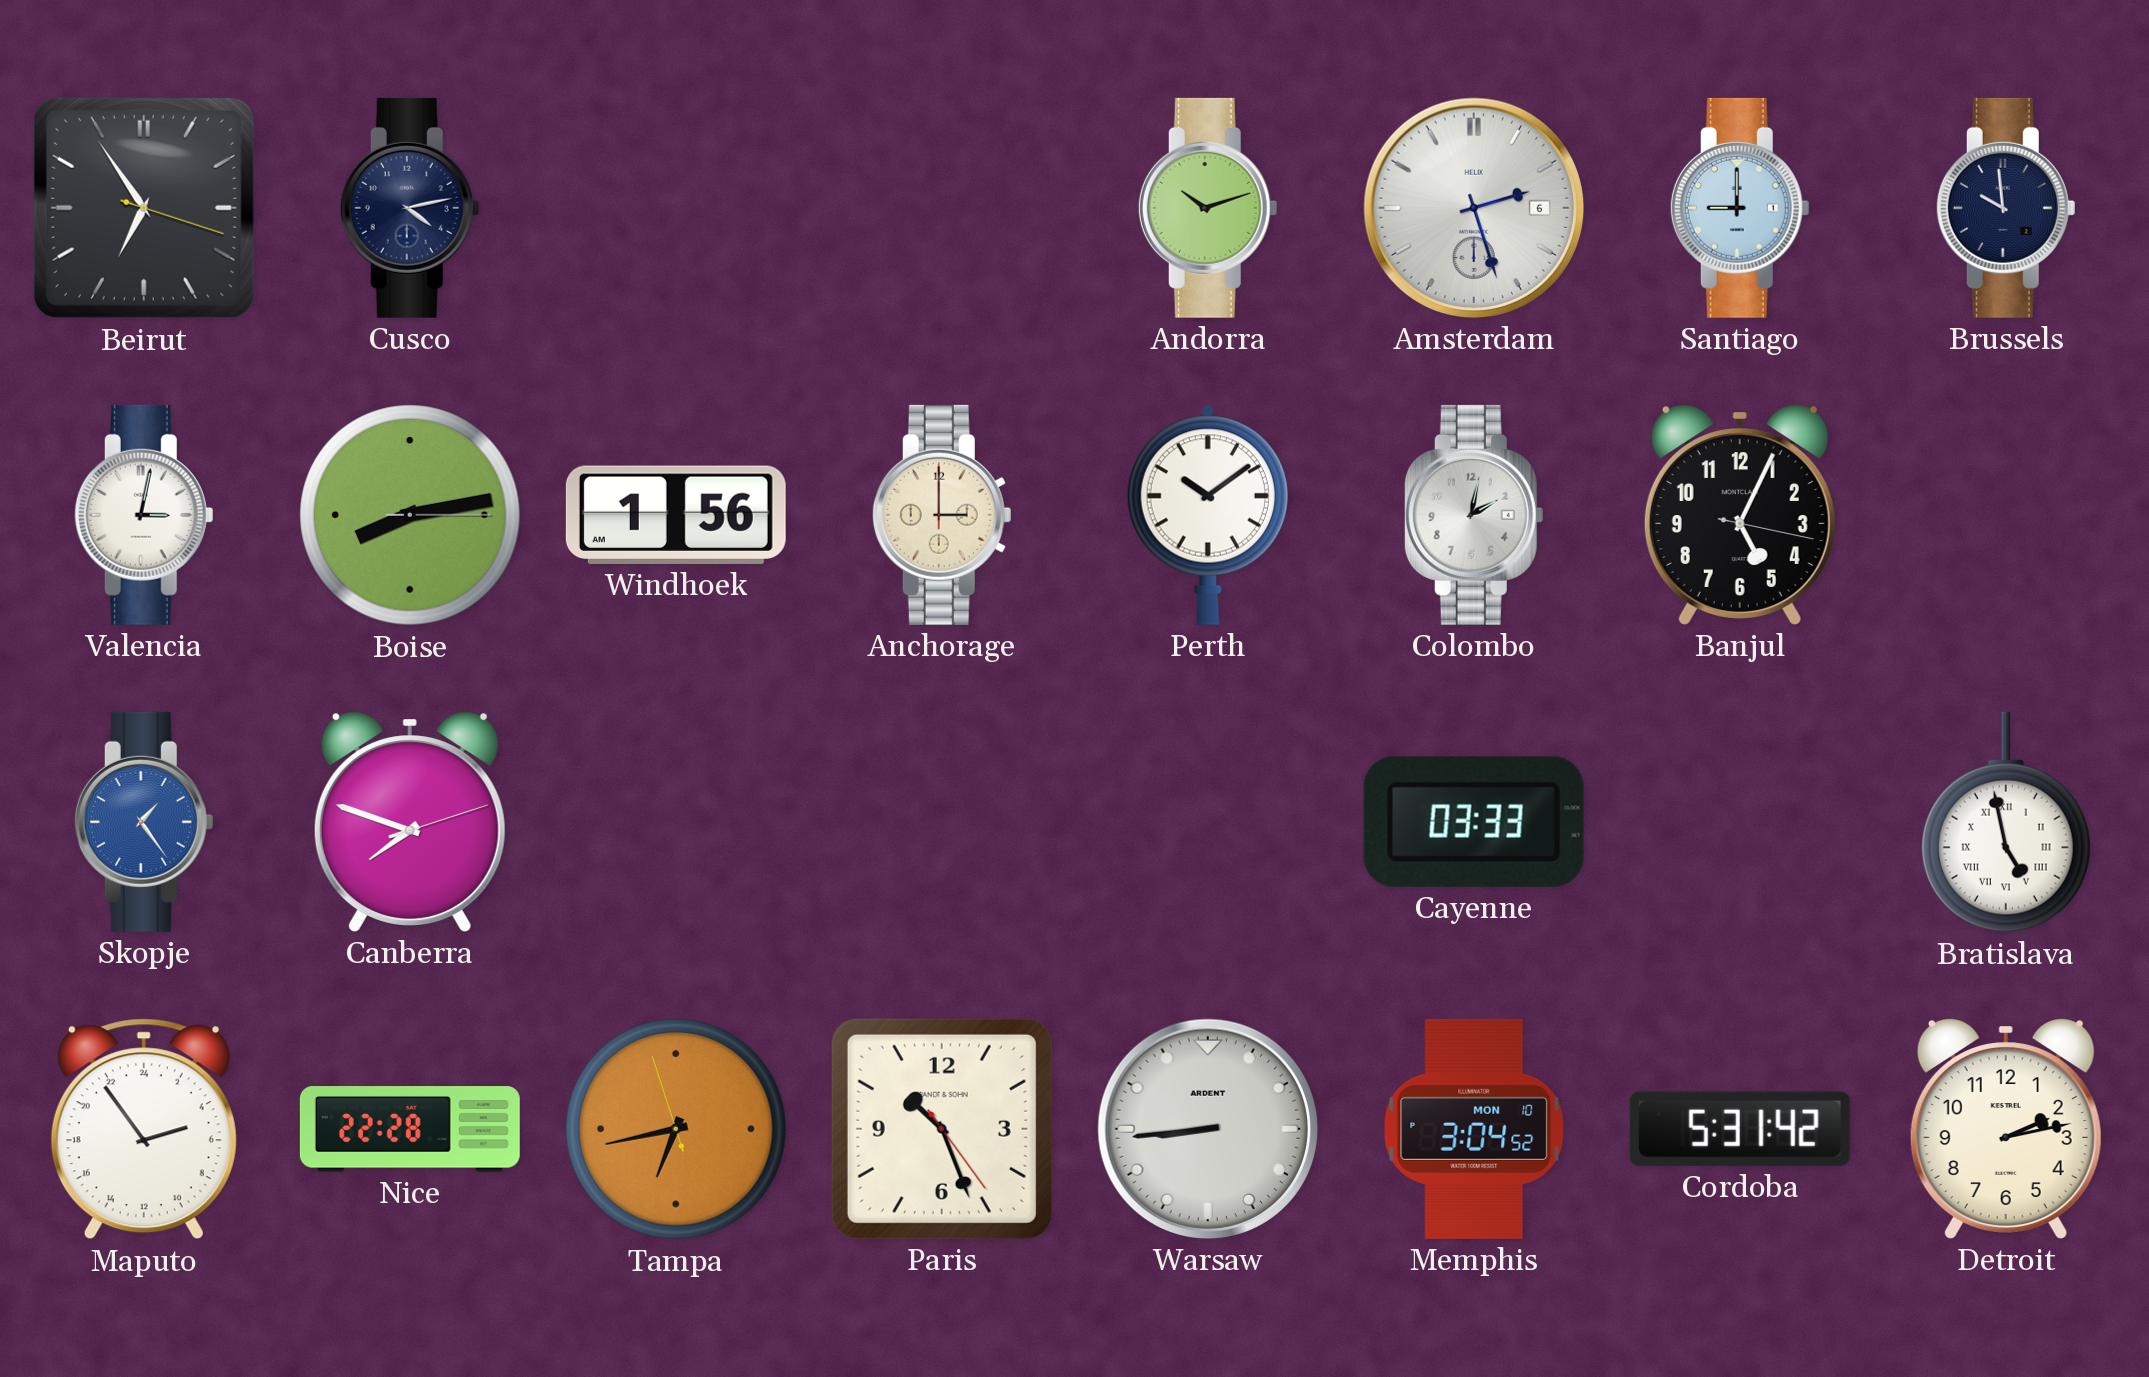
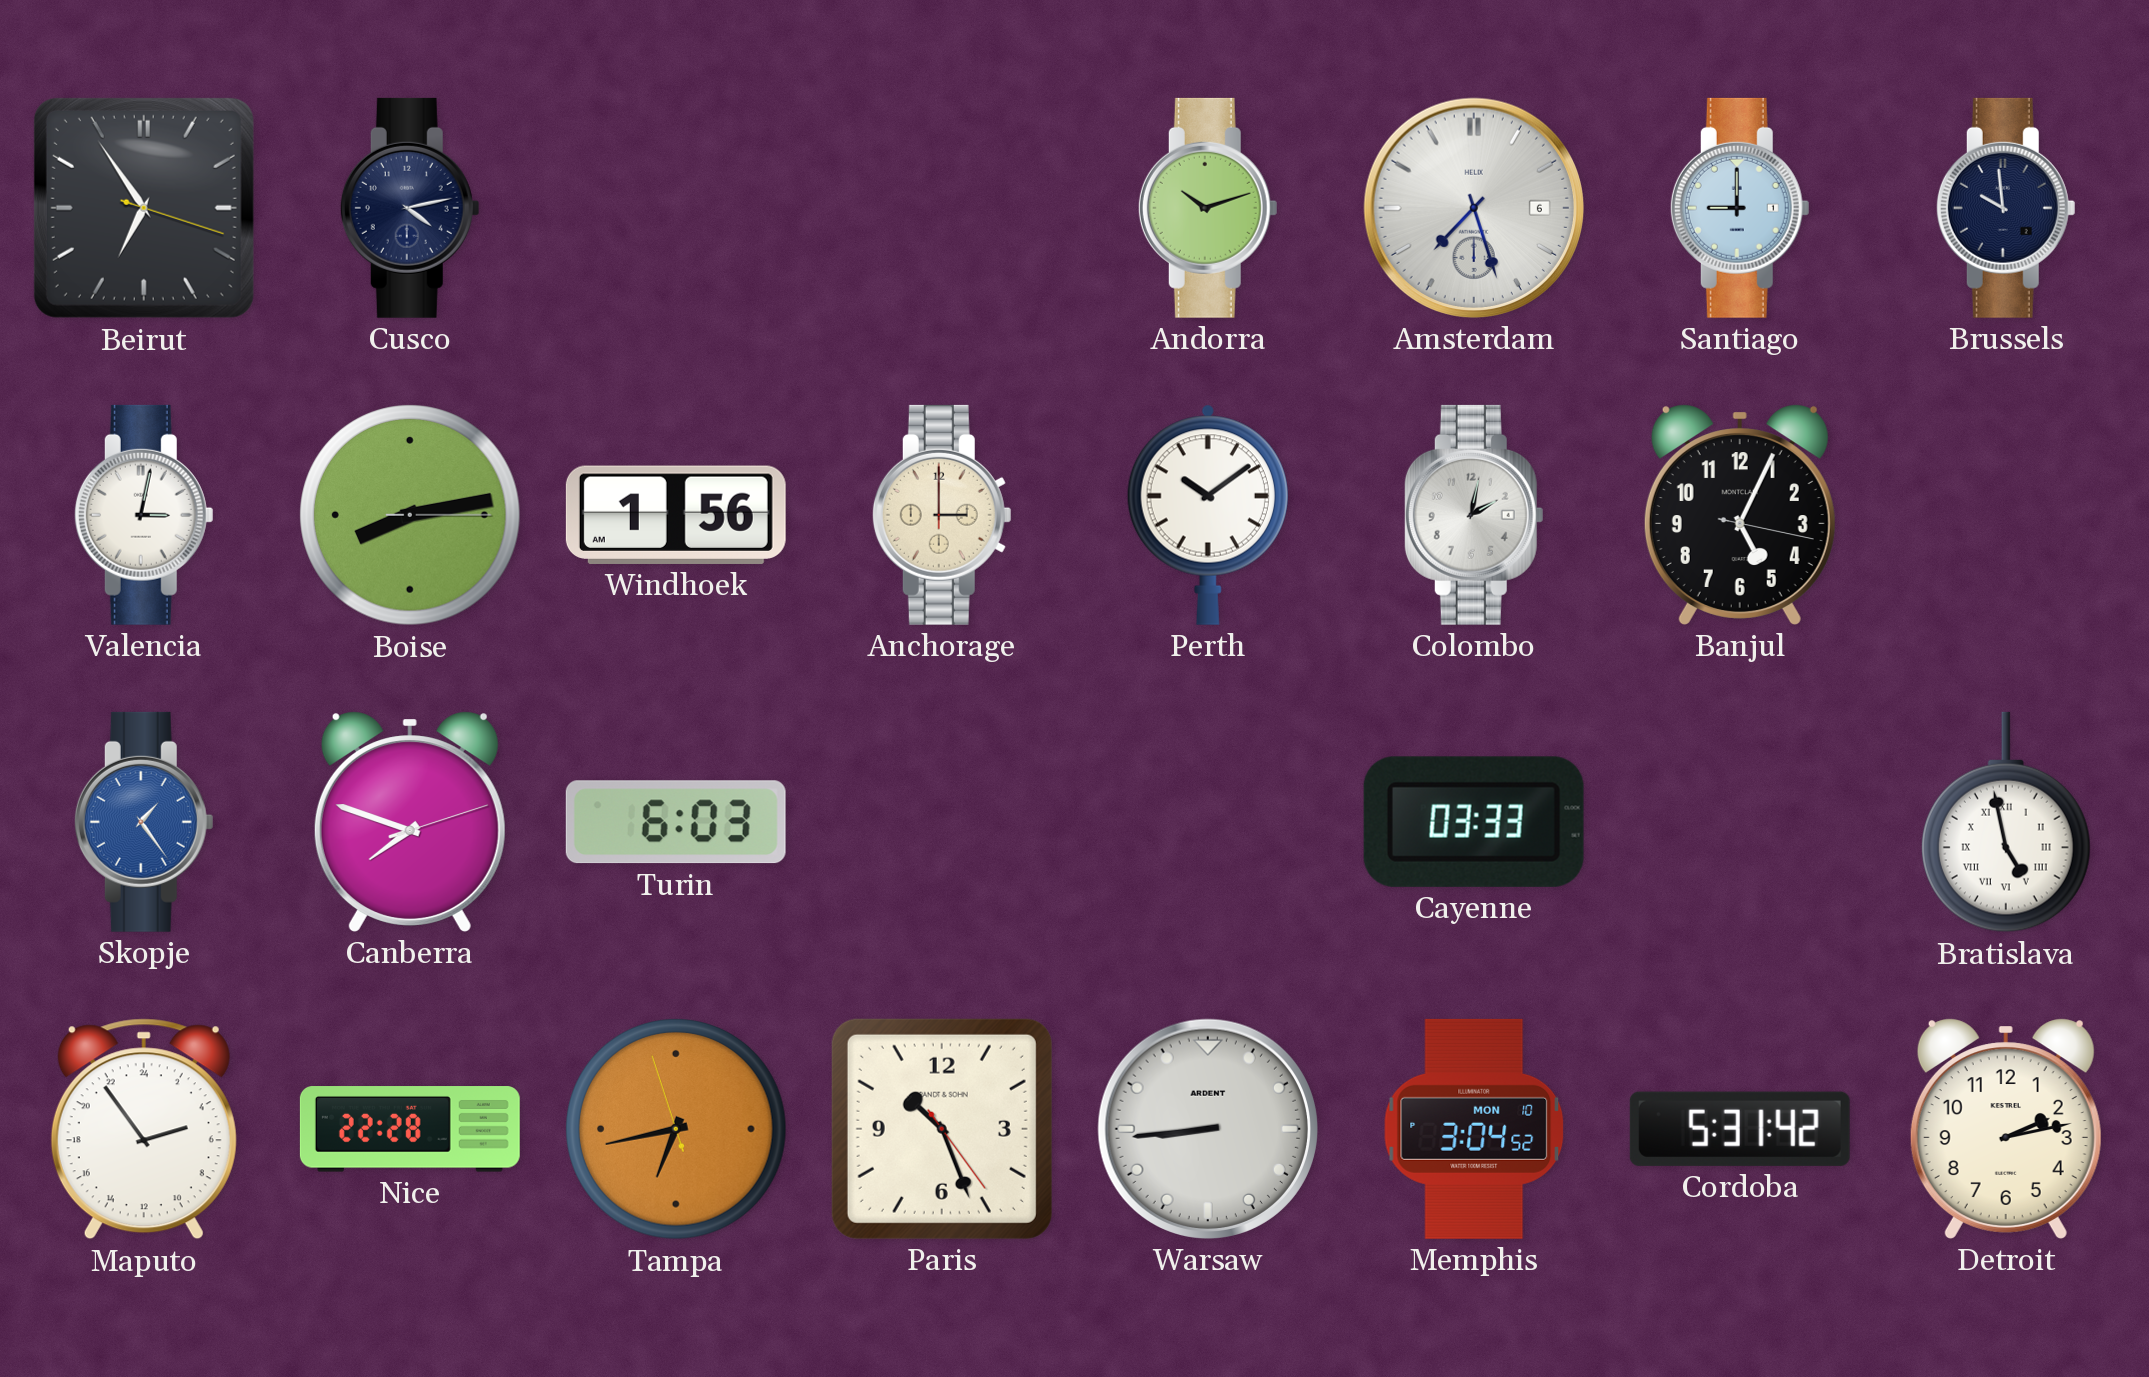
Amsterdam: 2:27 -> 7:27
Turin: none -> 6:03
